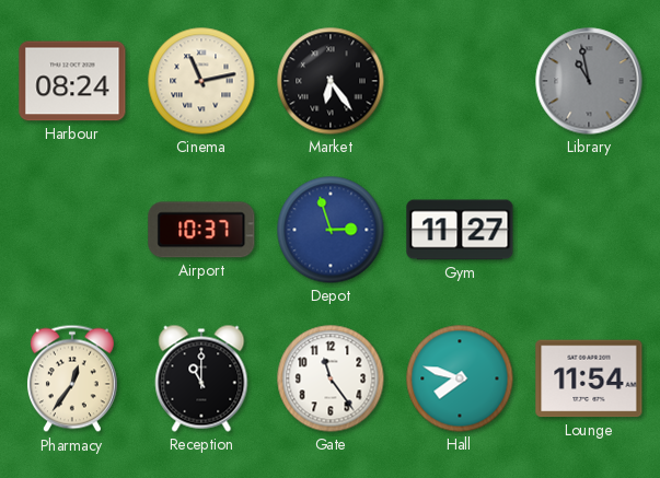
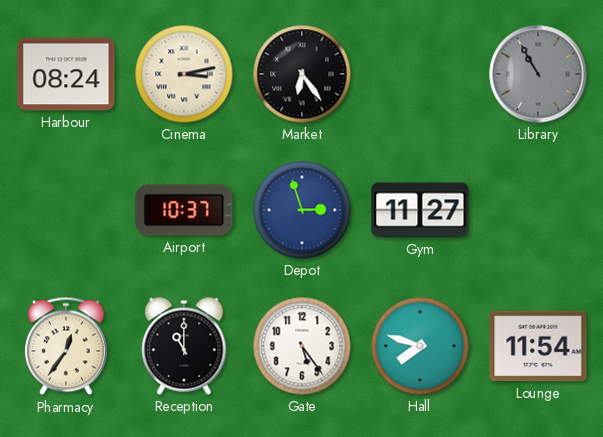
Cinema: 11:13 -> 3:13
Library: 10:58 -> 10:55
Gate: 11:24 -> 5:24
